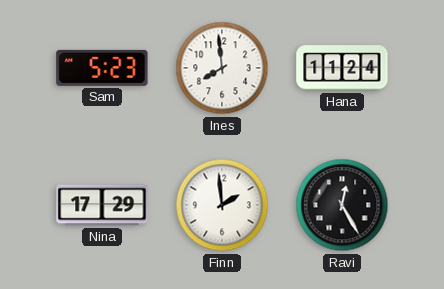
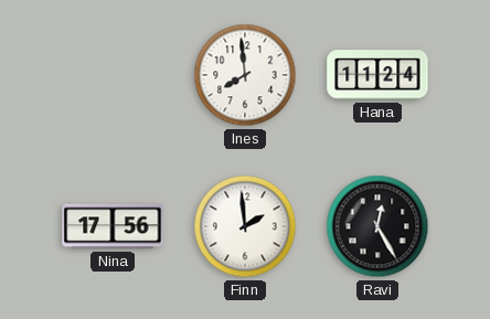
Sam: 5:23 -> none
Nina: 17:29 -> 17:56
